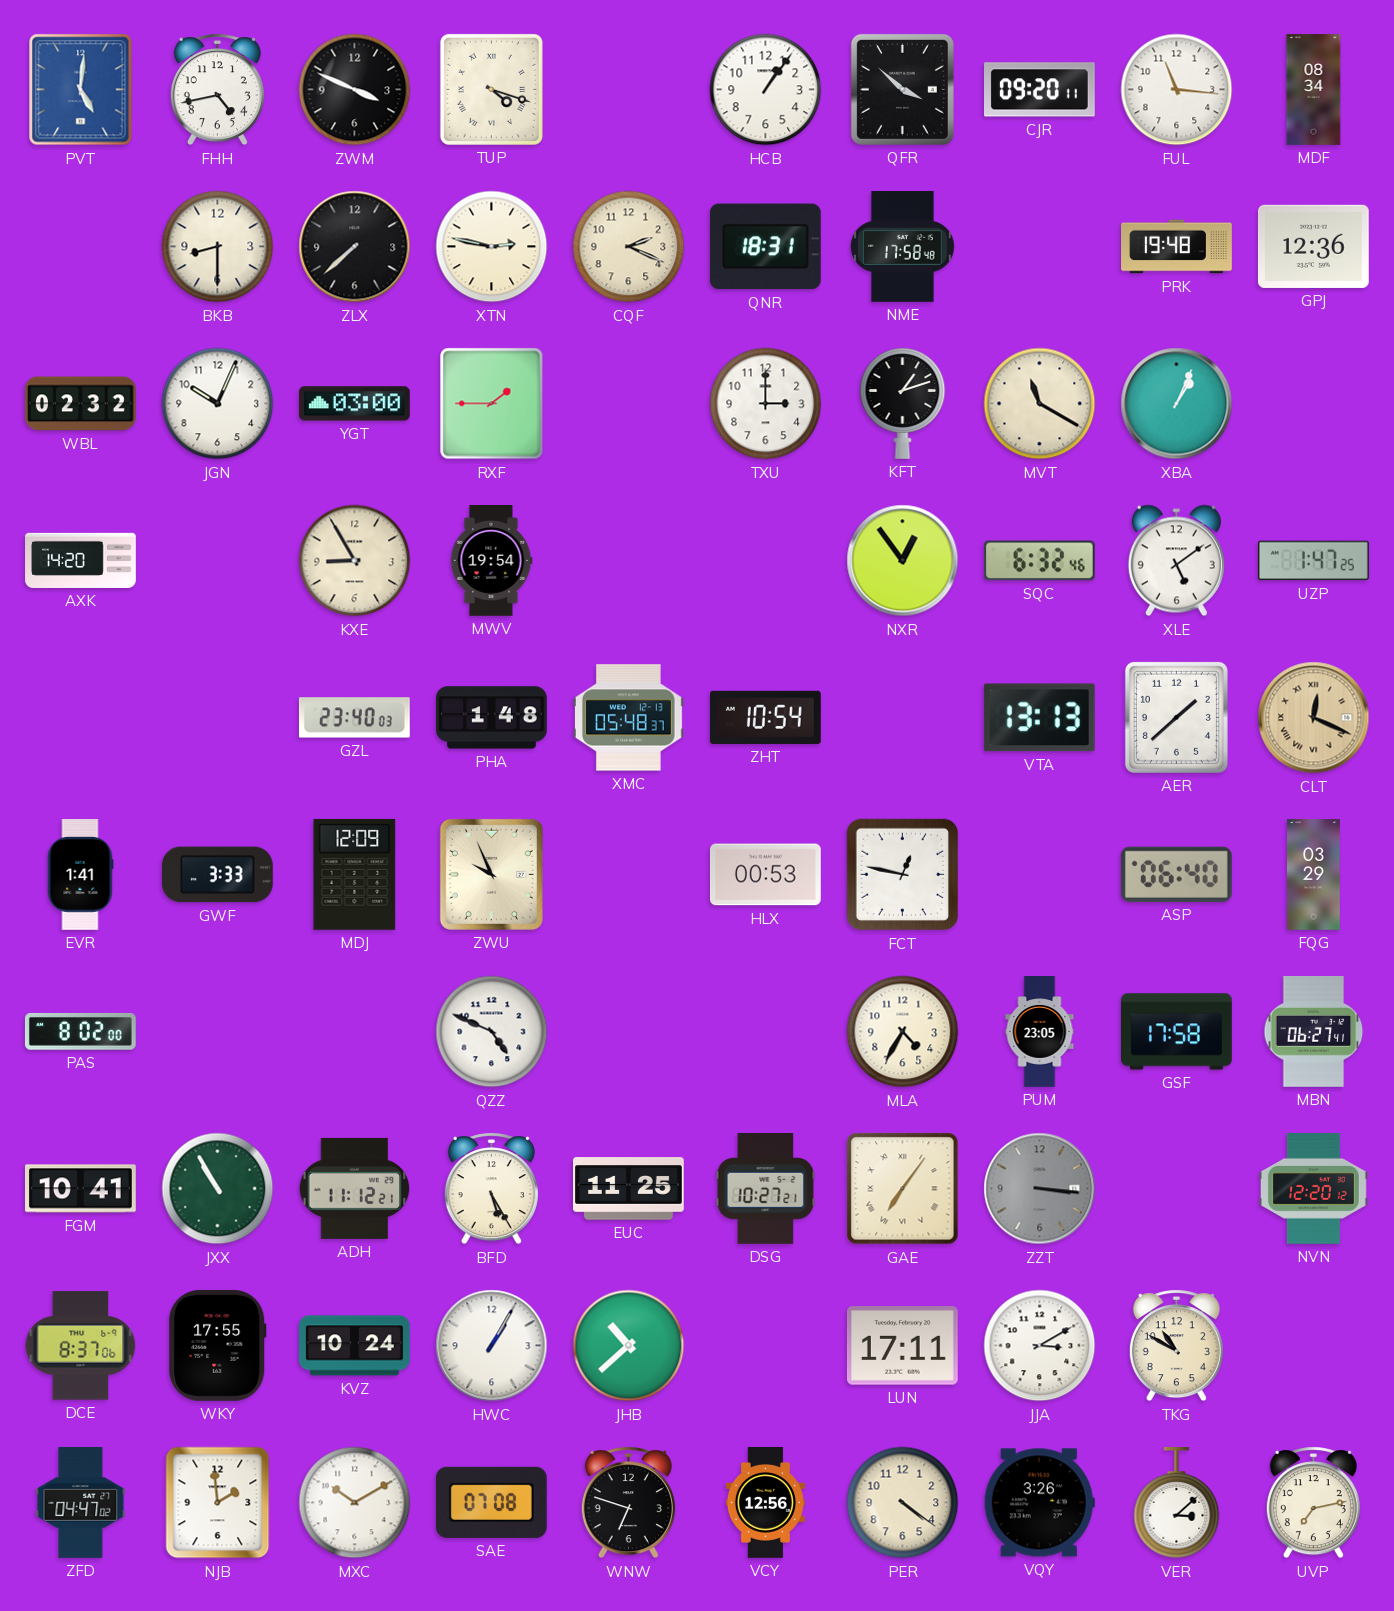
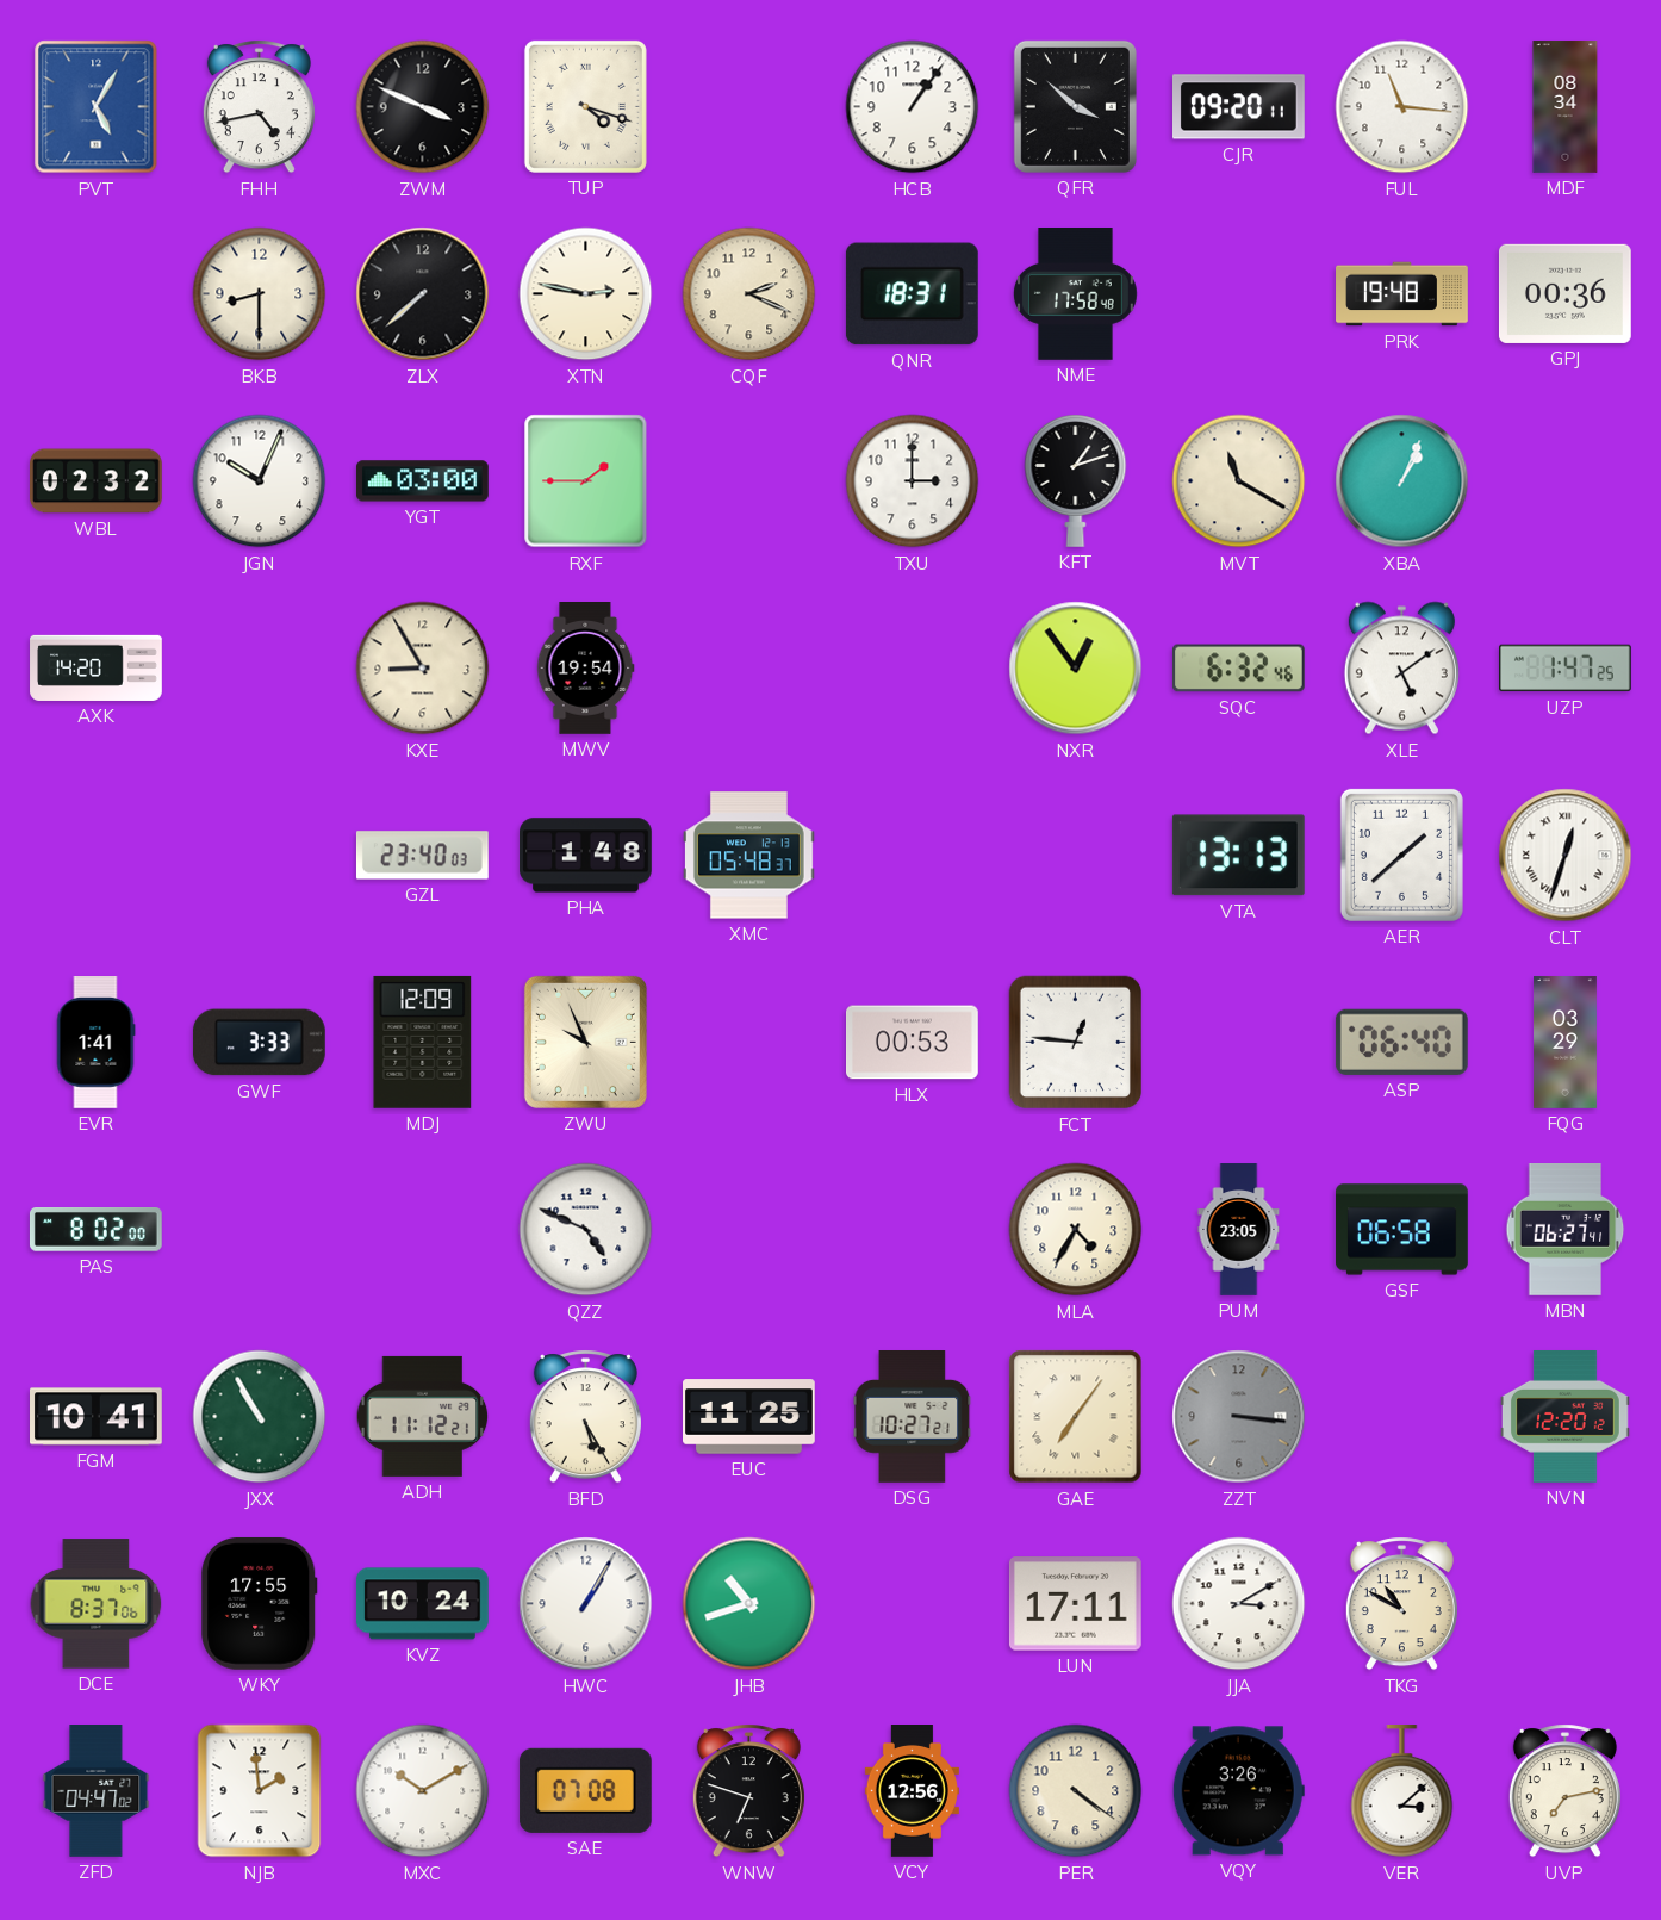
PVT: 5:01 -> 5:05
GPJ: 12:36 -> 00:36
ZHT: 10:54 -> none
CLT: 12:19 -> 12:33
CLT dial: champagne -> white
FCT: 12:47 -> 12:46
GSF: 17:58 -> 06:58
JHB: 10:38 -> 10:42
